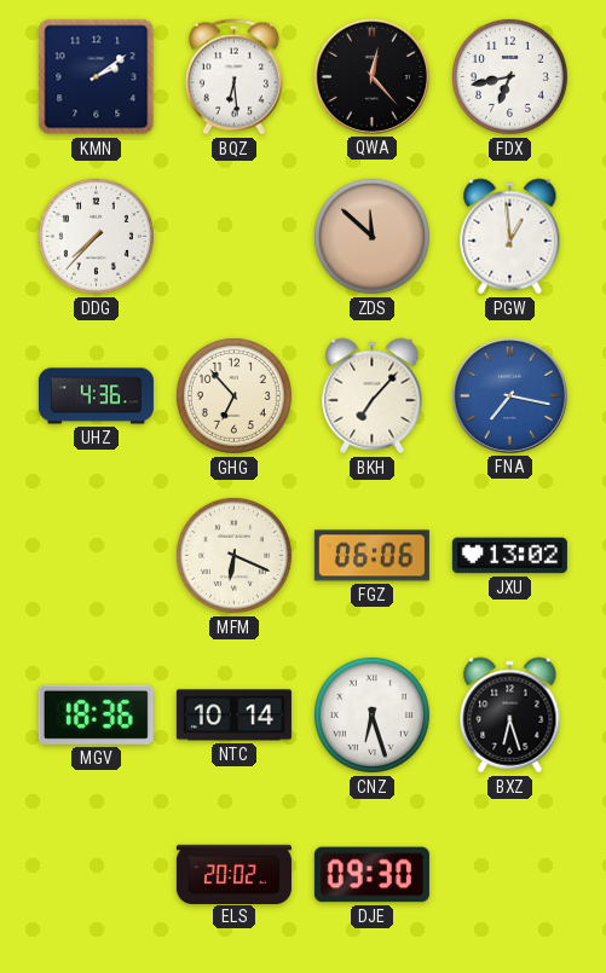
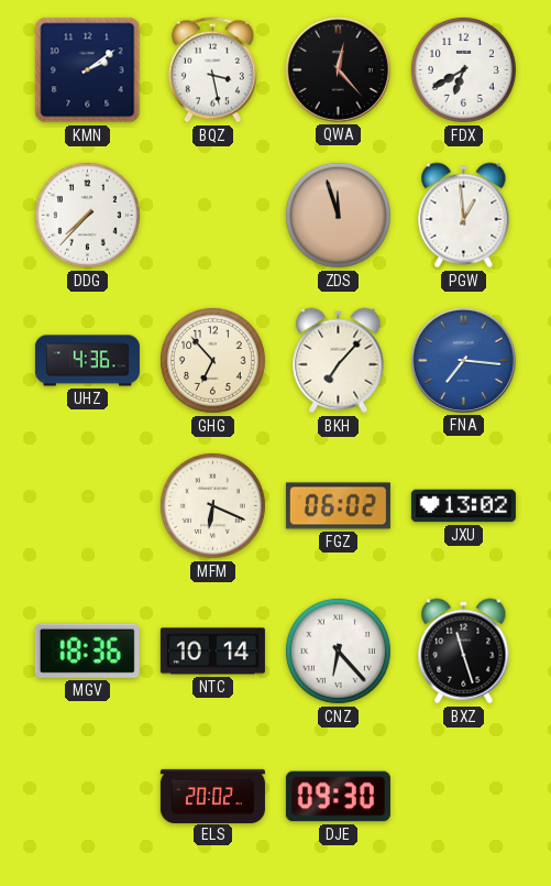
BQZ: 6:29 -> 3:28
FDX: 6:43 -> 6:40
ZDS: 11:52 -> 11:57
FNA: 7:17 -> 7:16
FGZ: 06:06 -> 06:02
CNZ: 6:27 -> 6:23
BXZ: 6:27 -> 11:27
